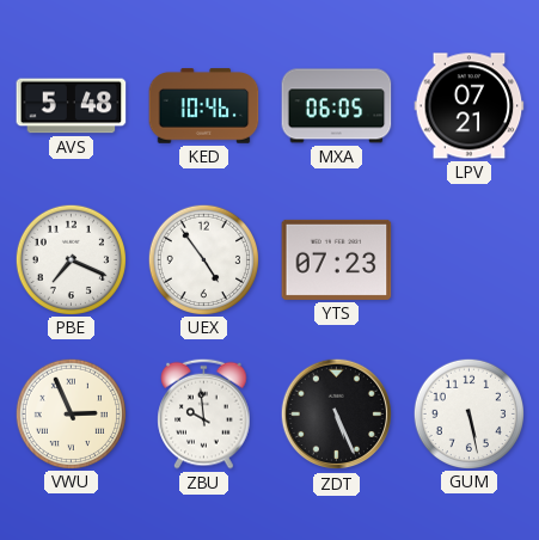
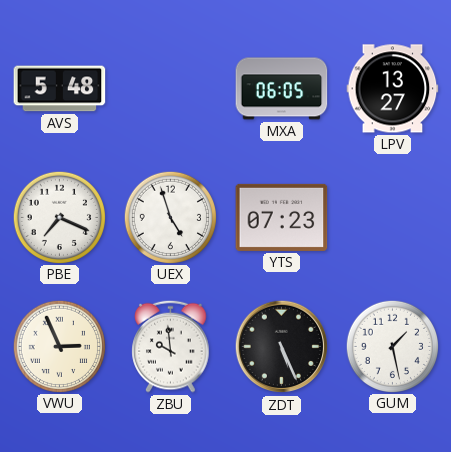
KED: 10:46 -> none
LPV: 07:21 -> 13:27
UEX: 4:54 -> 4:57
GUM: 5:28 -> 1:28
